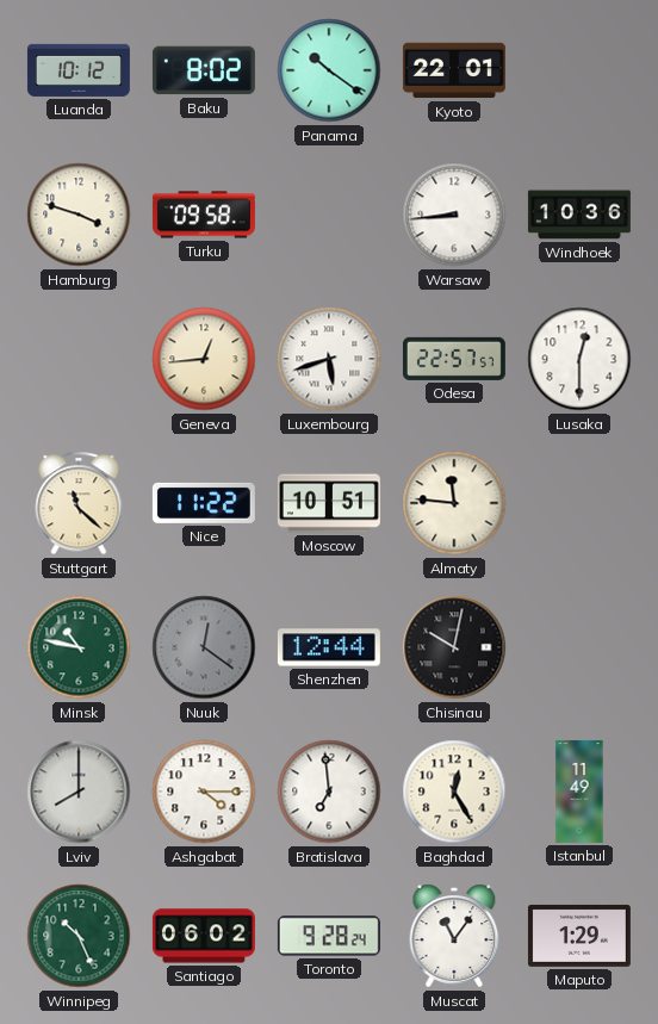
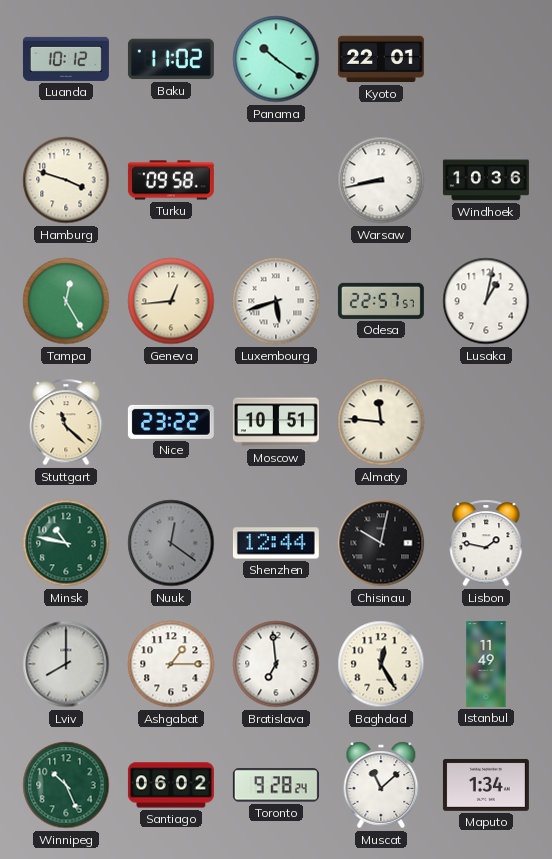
Baku: 8:02 -> 11:02
Warsaw: 8:44 -> 8:43
Tampa: none -> 12:25
Lusaka: 12:30 -> 1:02
Nice: 11:22 -> 23:22
Lisbon: none -> 1:47
Ashgabat: 4:15 -> 1:15
Muscat: 11:06 -> 11:08
Maputo: 1:29 -> 1:34
